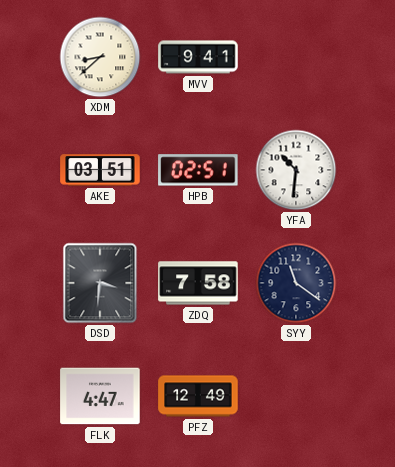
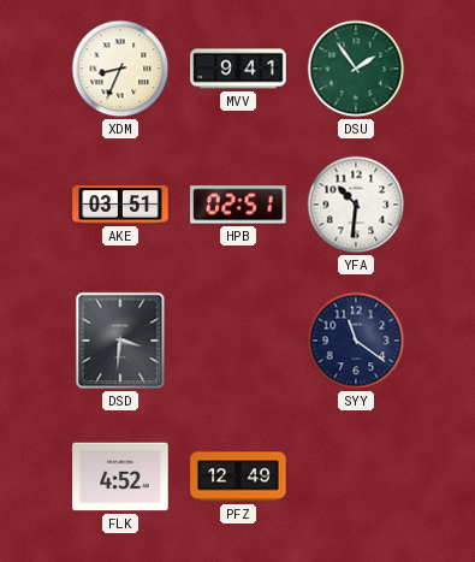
XDM: 8:38 -> 8:34
DSU: none -> 1:54
ZDQ: 7:58 -> none
FLK: 4:47 -> 4:52
